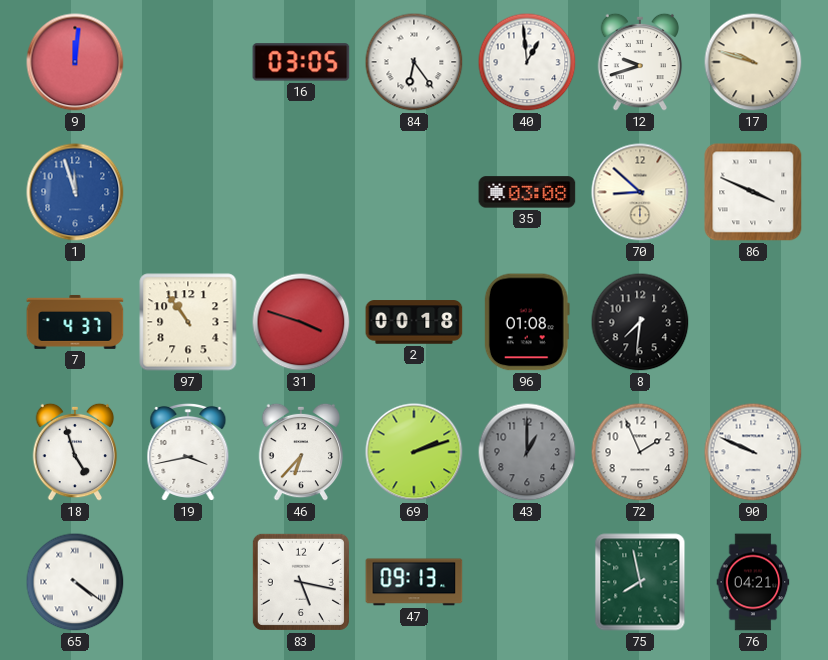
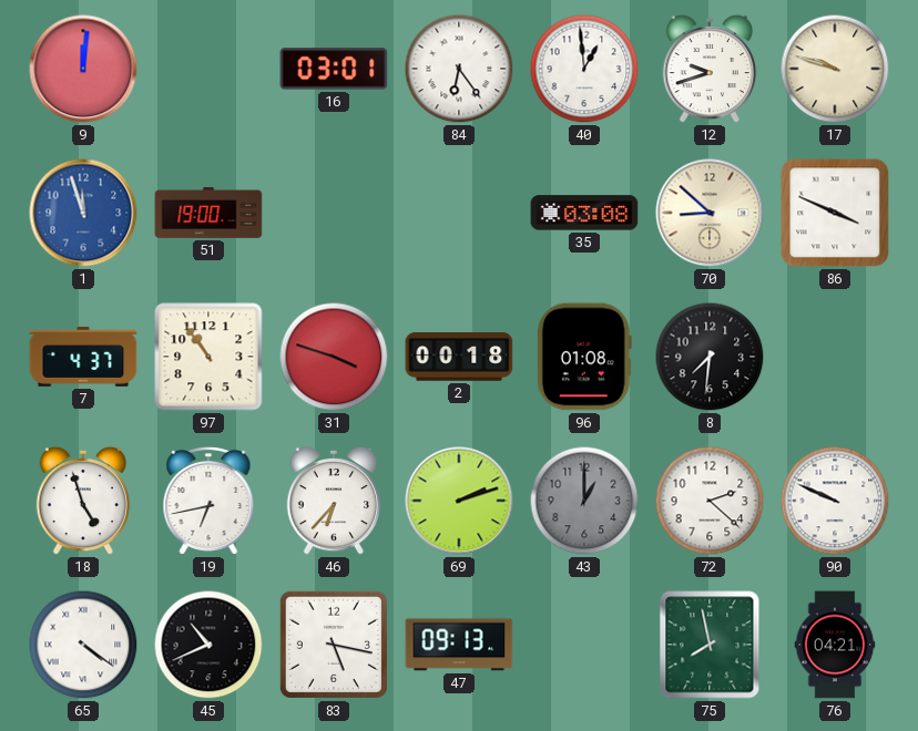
16: 03:05 -> 03:01
51: none -> 19:00
19: 3:43 -> 6:43
72: 1:56 -> 2:22
45: none -> 10:41
